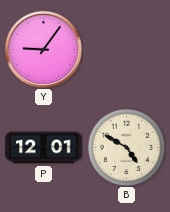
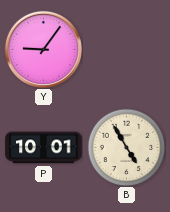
P: 12:01 -> 10:01
B: 4:50 -> 4:55
